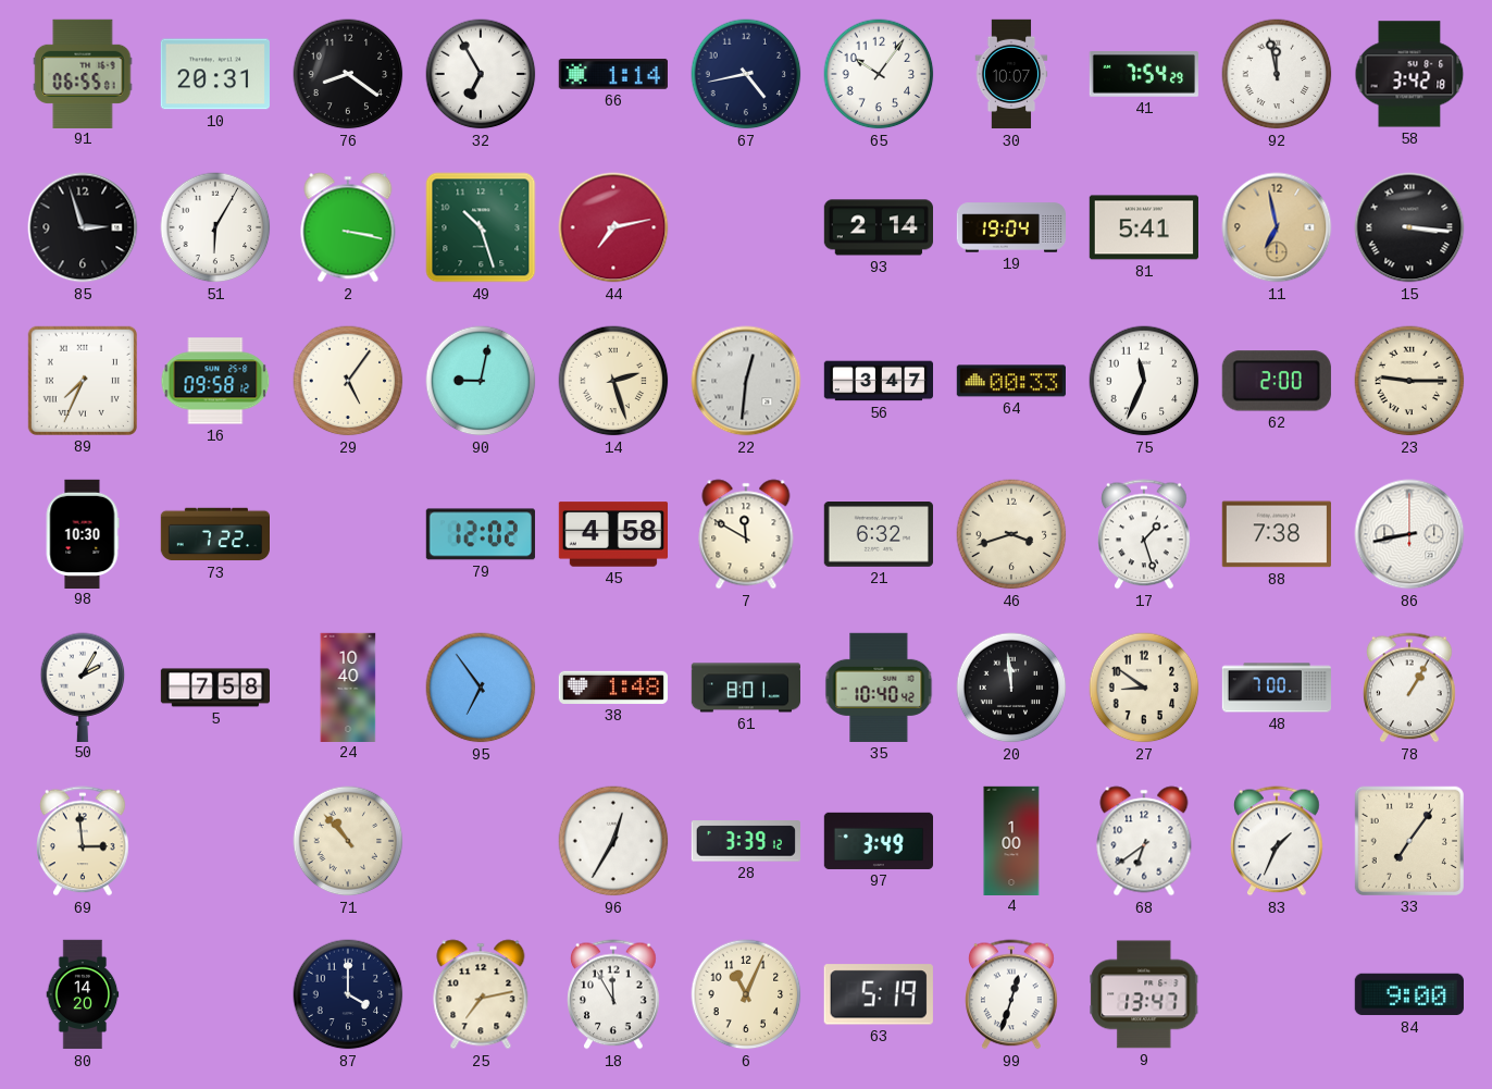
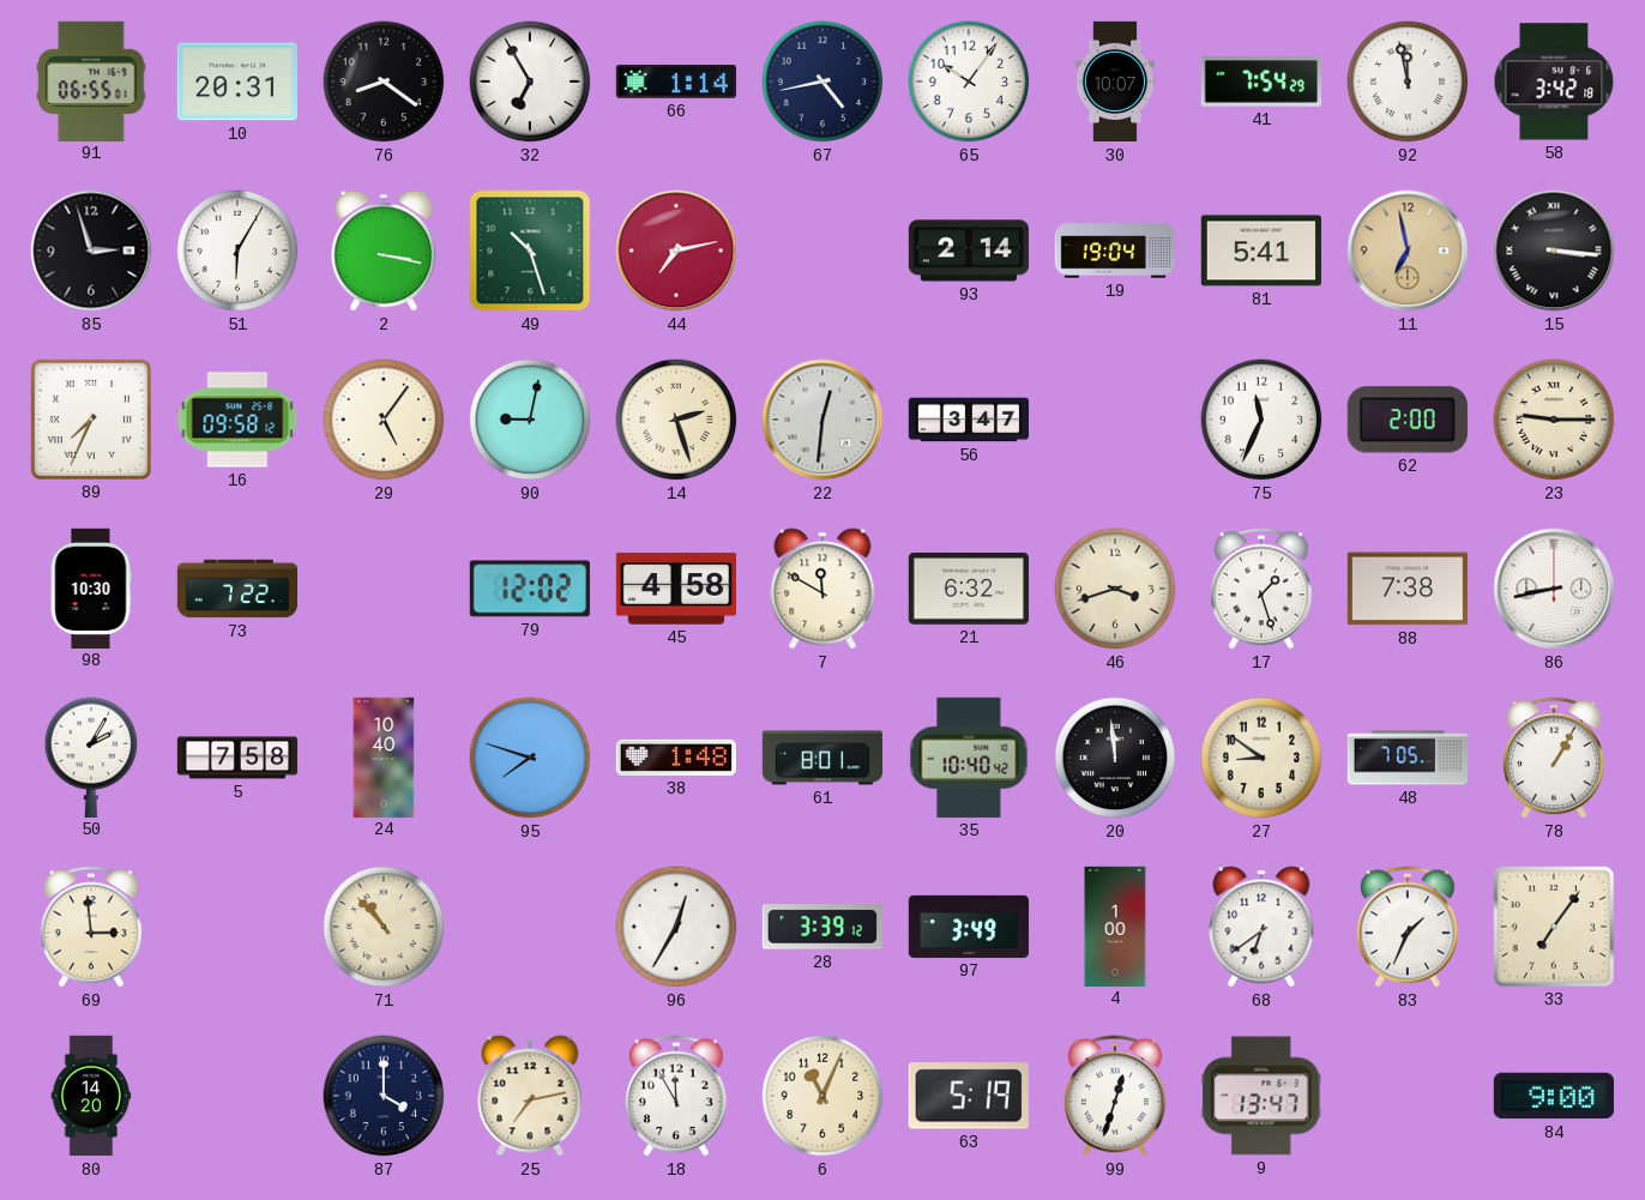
64: 00:33 -> none
95: 6:54 -> 7:48
48: 7:00 -> 7:05
